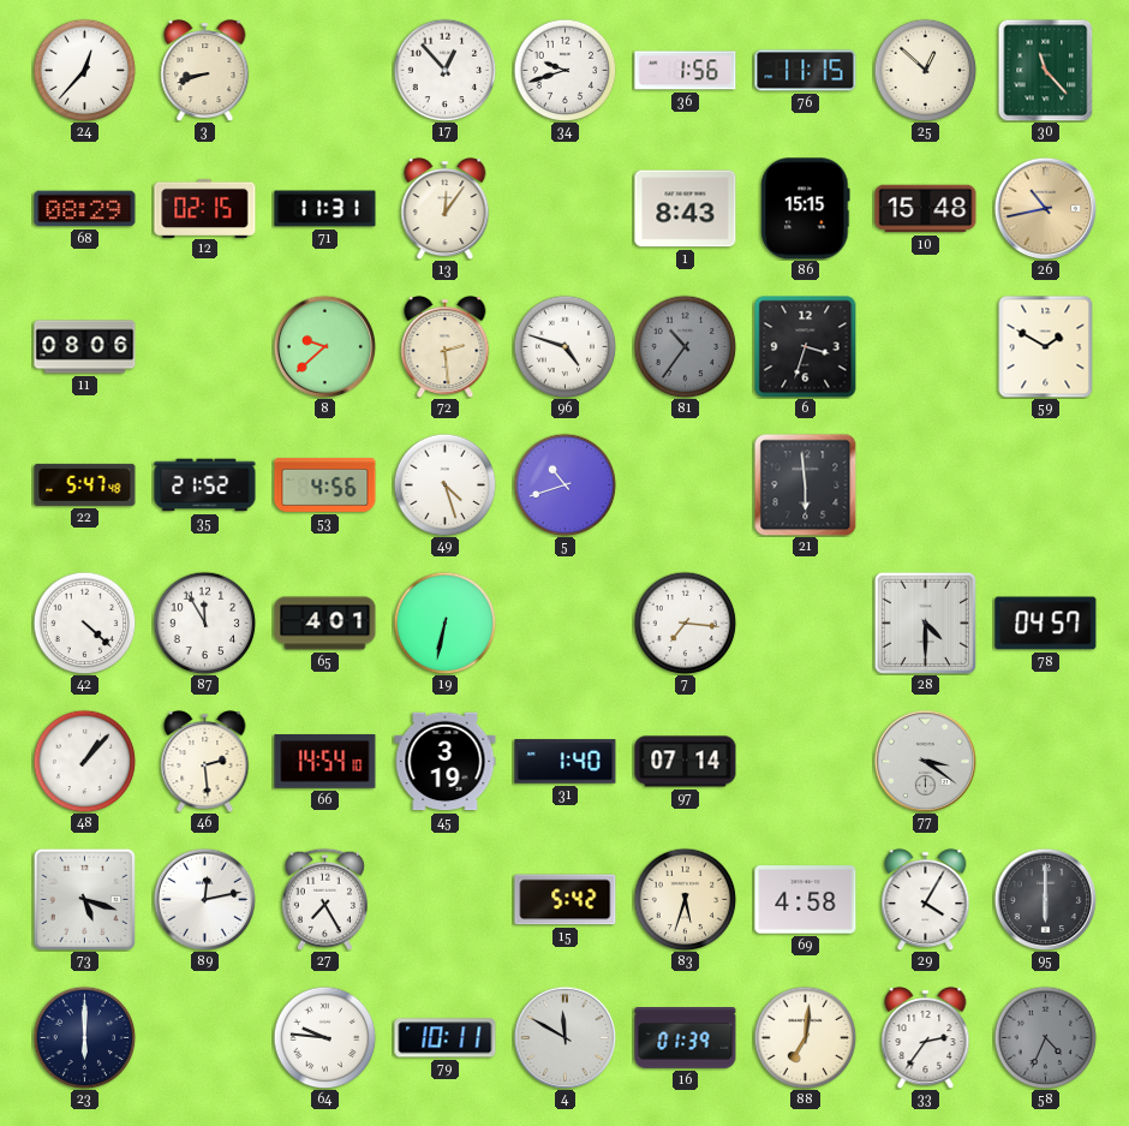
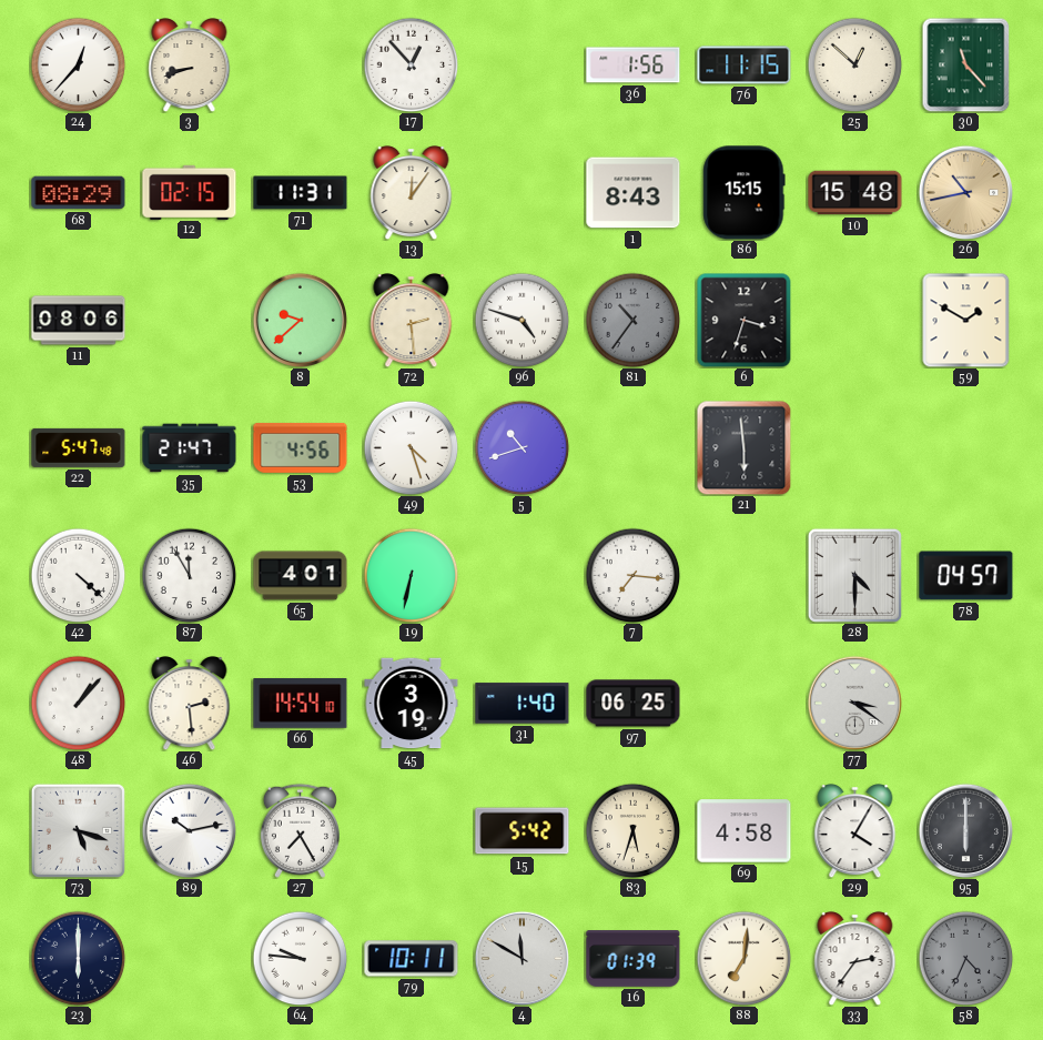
34: 9:42 -> none
35: 21:52 -> 21:47
97: 07:14 -> 06:25
89: 12:13 -> 10:13
